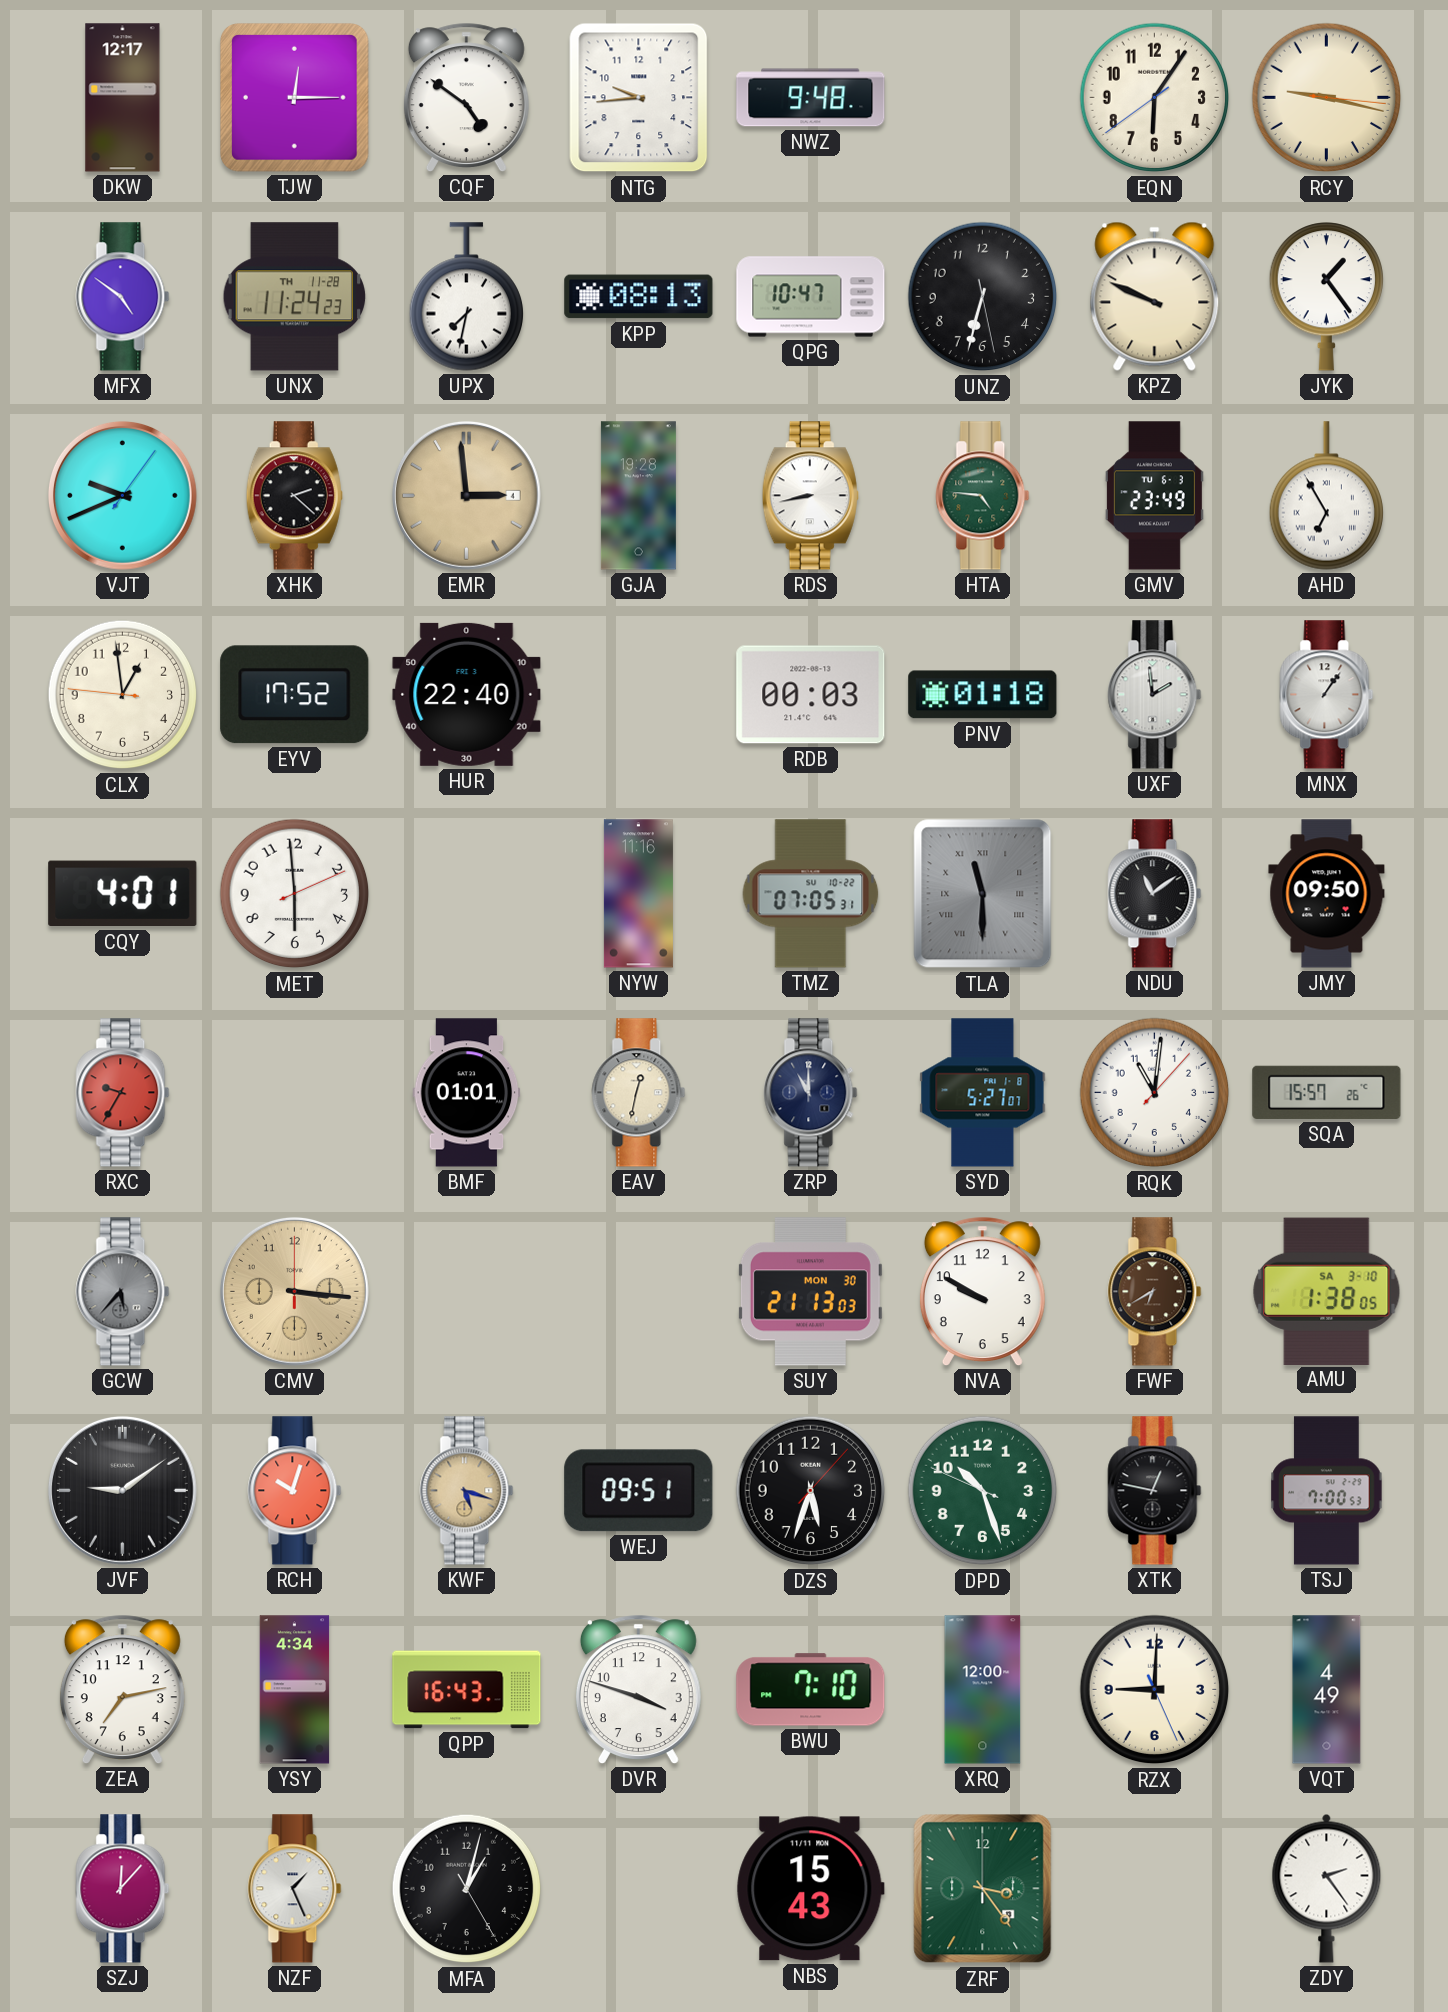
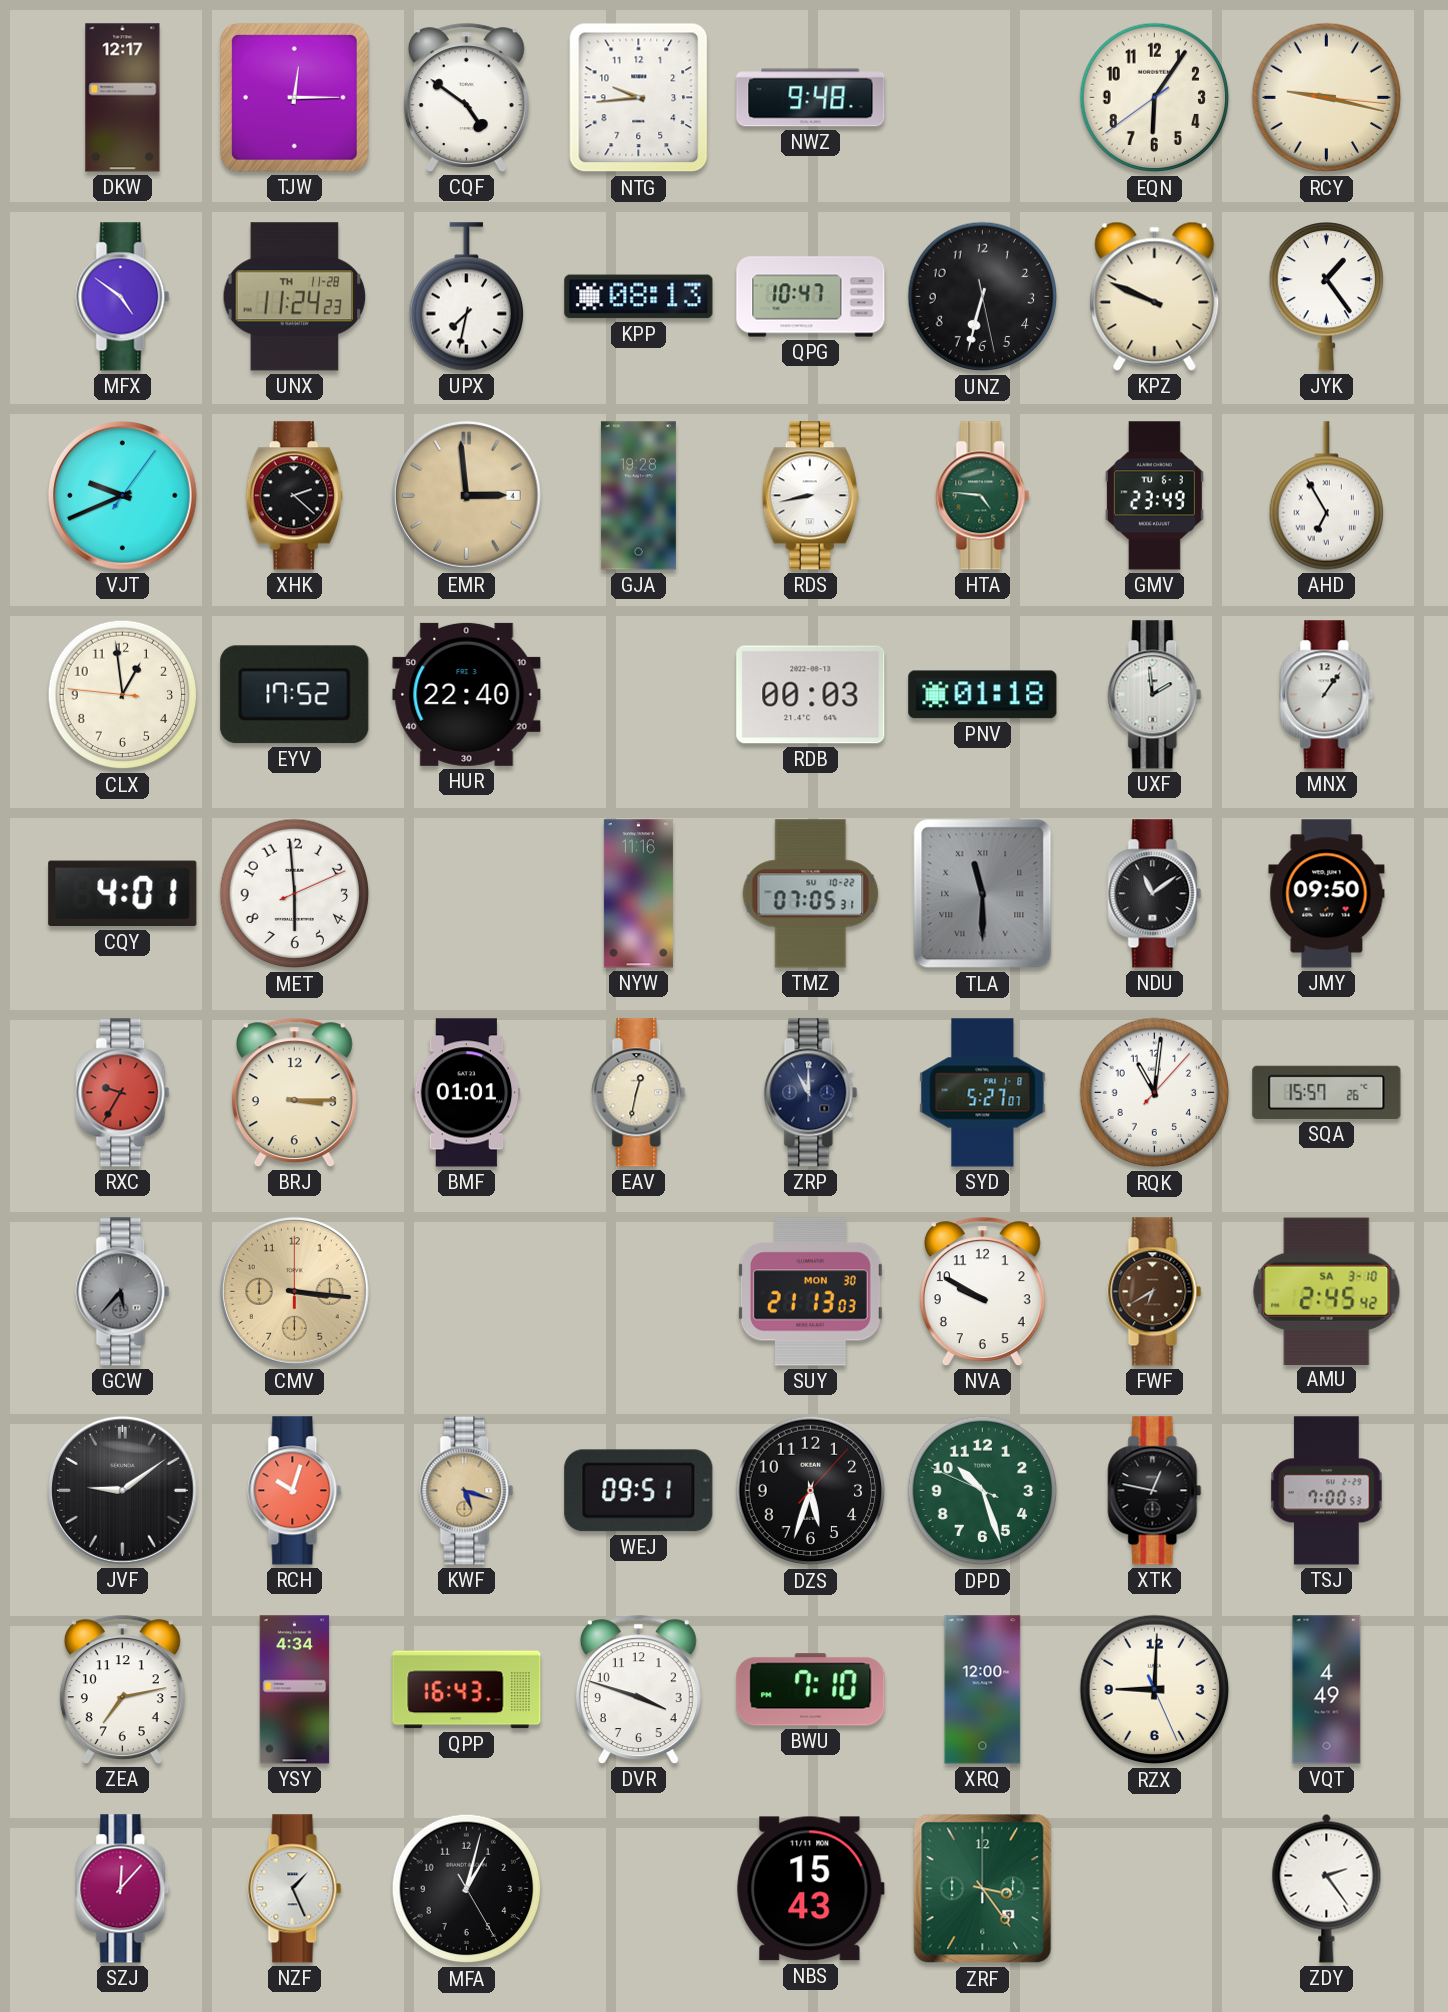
BRJ: none -> 3:15
AMU: 1:38 -> 2:45
